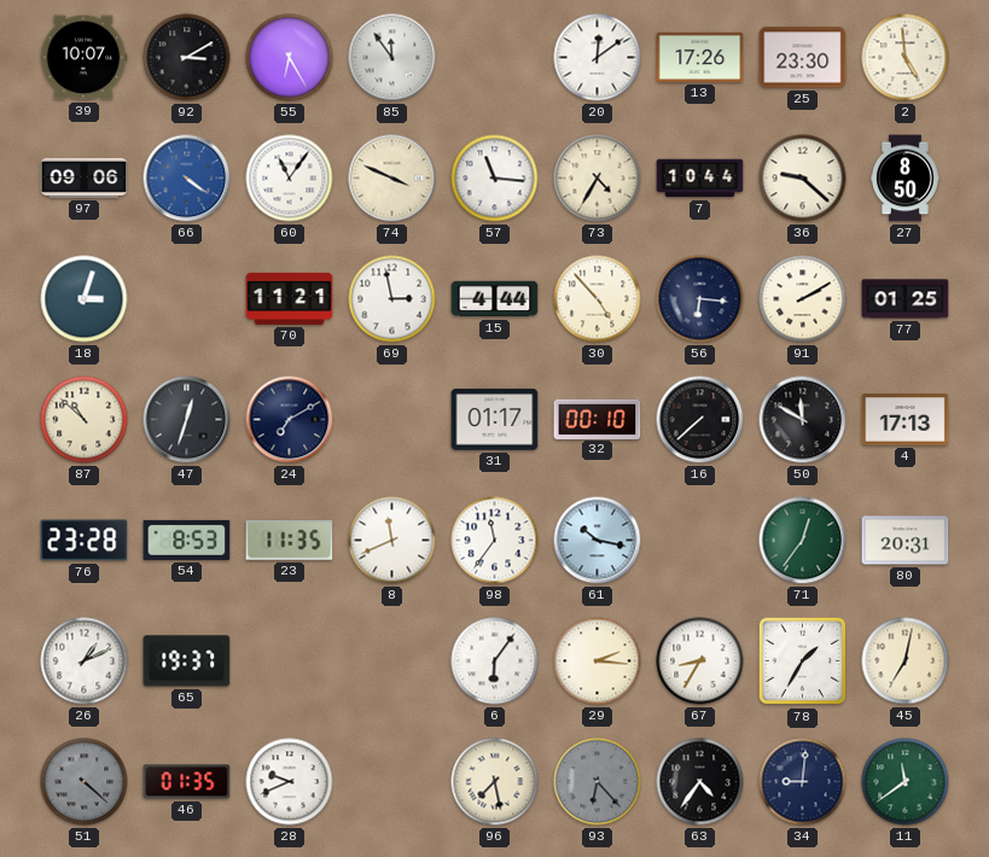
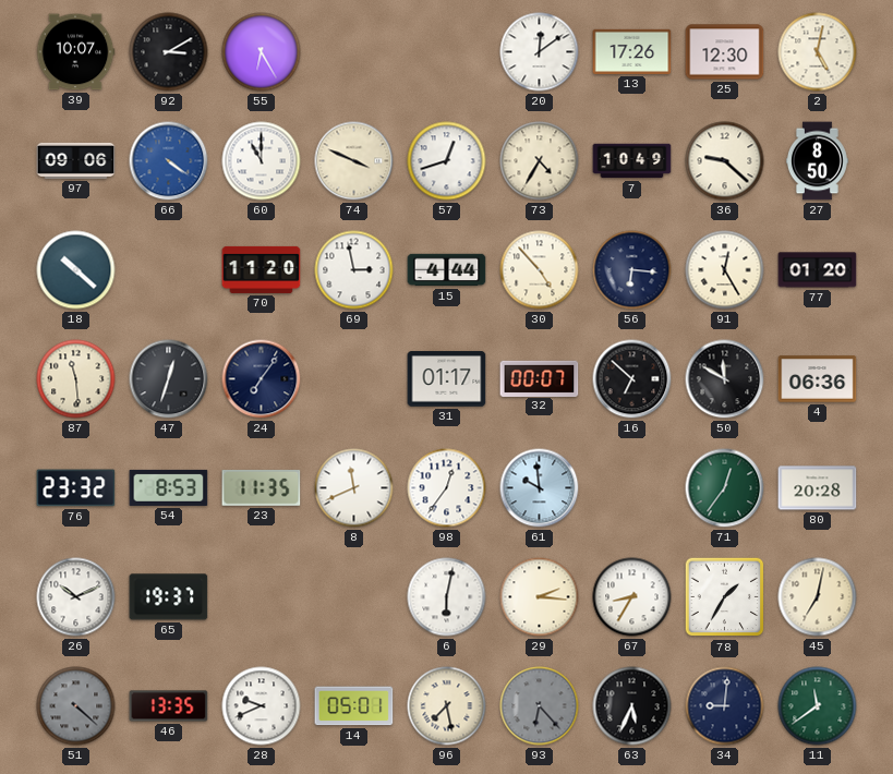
85: 11:54 -> none
25: 23:30 -> 12:30
2: 4:59 -> 5:02
60: 11:06 -> 11:00
57: 11:16 -> 12:42
7: 10:44 -> 10:49
18: 3:03 -> 10:22
70: 11:21 -> 11:20
91: 2:10 -> 12:25
77: 01:25 -> 01:20
87: 10:52 -> 11:29
24: 7:10 -> 7:06
32: 00:10 -> 00:07
16: 7:38 -> 6:52
4: 17:13 -> 06:36
76: 23:28 -> 23:32
98: 11:36 -> 12:36
61: 10:17 -> 9:59
80: 20:31 -> 20:28
26: 1:11 -> 10:11
6: 6:06 -> 6:02
46: 01:35 -> 13:35
14: none -> 05:01
63: 4:36 -> 5:34
